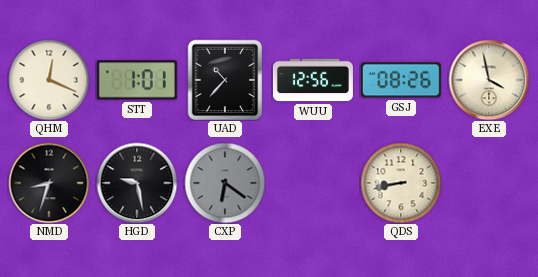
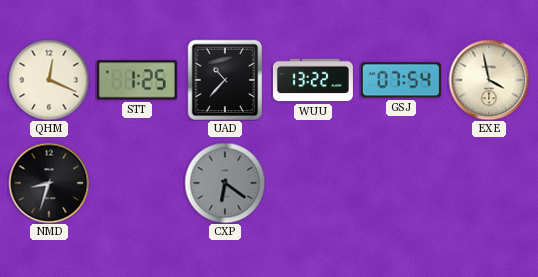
STT: 1:01 -> 1:25
WUU: 12:56 -> 13:22
GSJ: 08:26 -> 07:54
HGD: 9:28 -> none
QDS: 8:43 -> none
